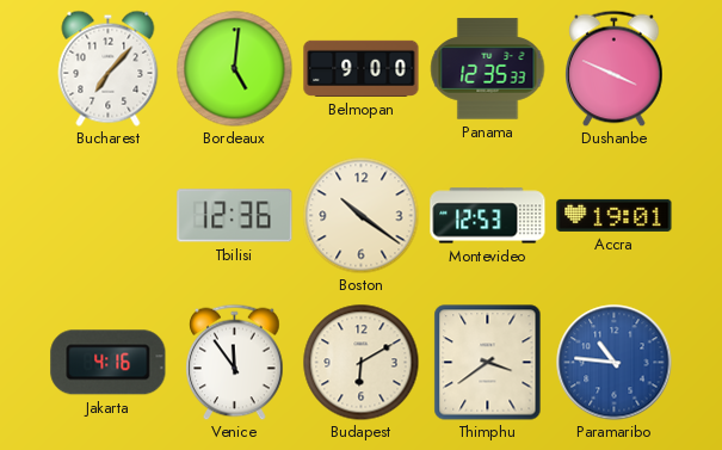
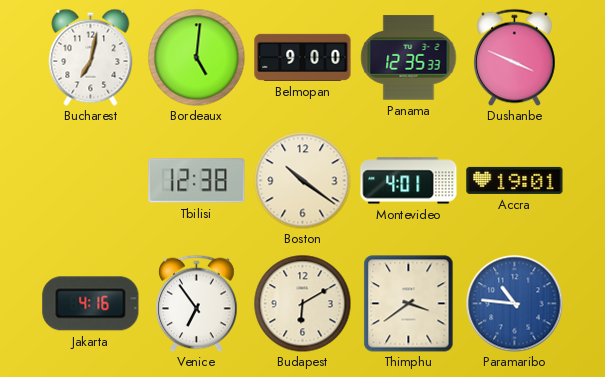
Bucharest: 7:07 -> 7:02
Tbilisi: 12:36 -> 12:38
Montevideo: 12:53 -> 4:01
Venice: 11:54 -> 6:54
